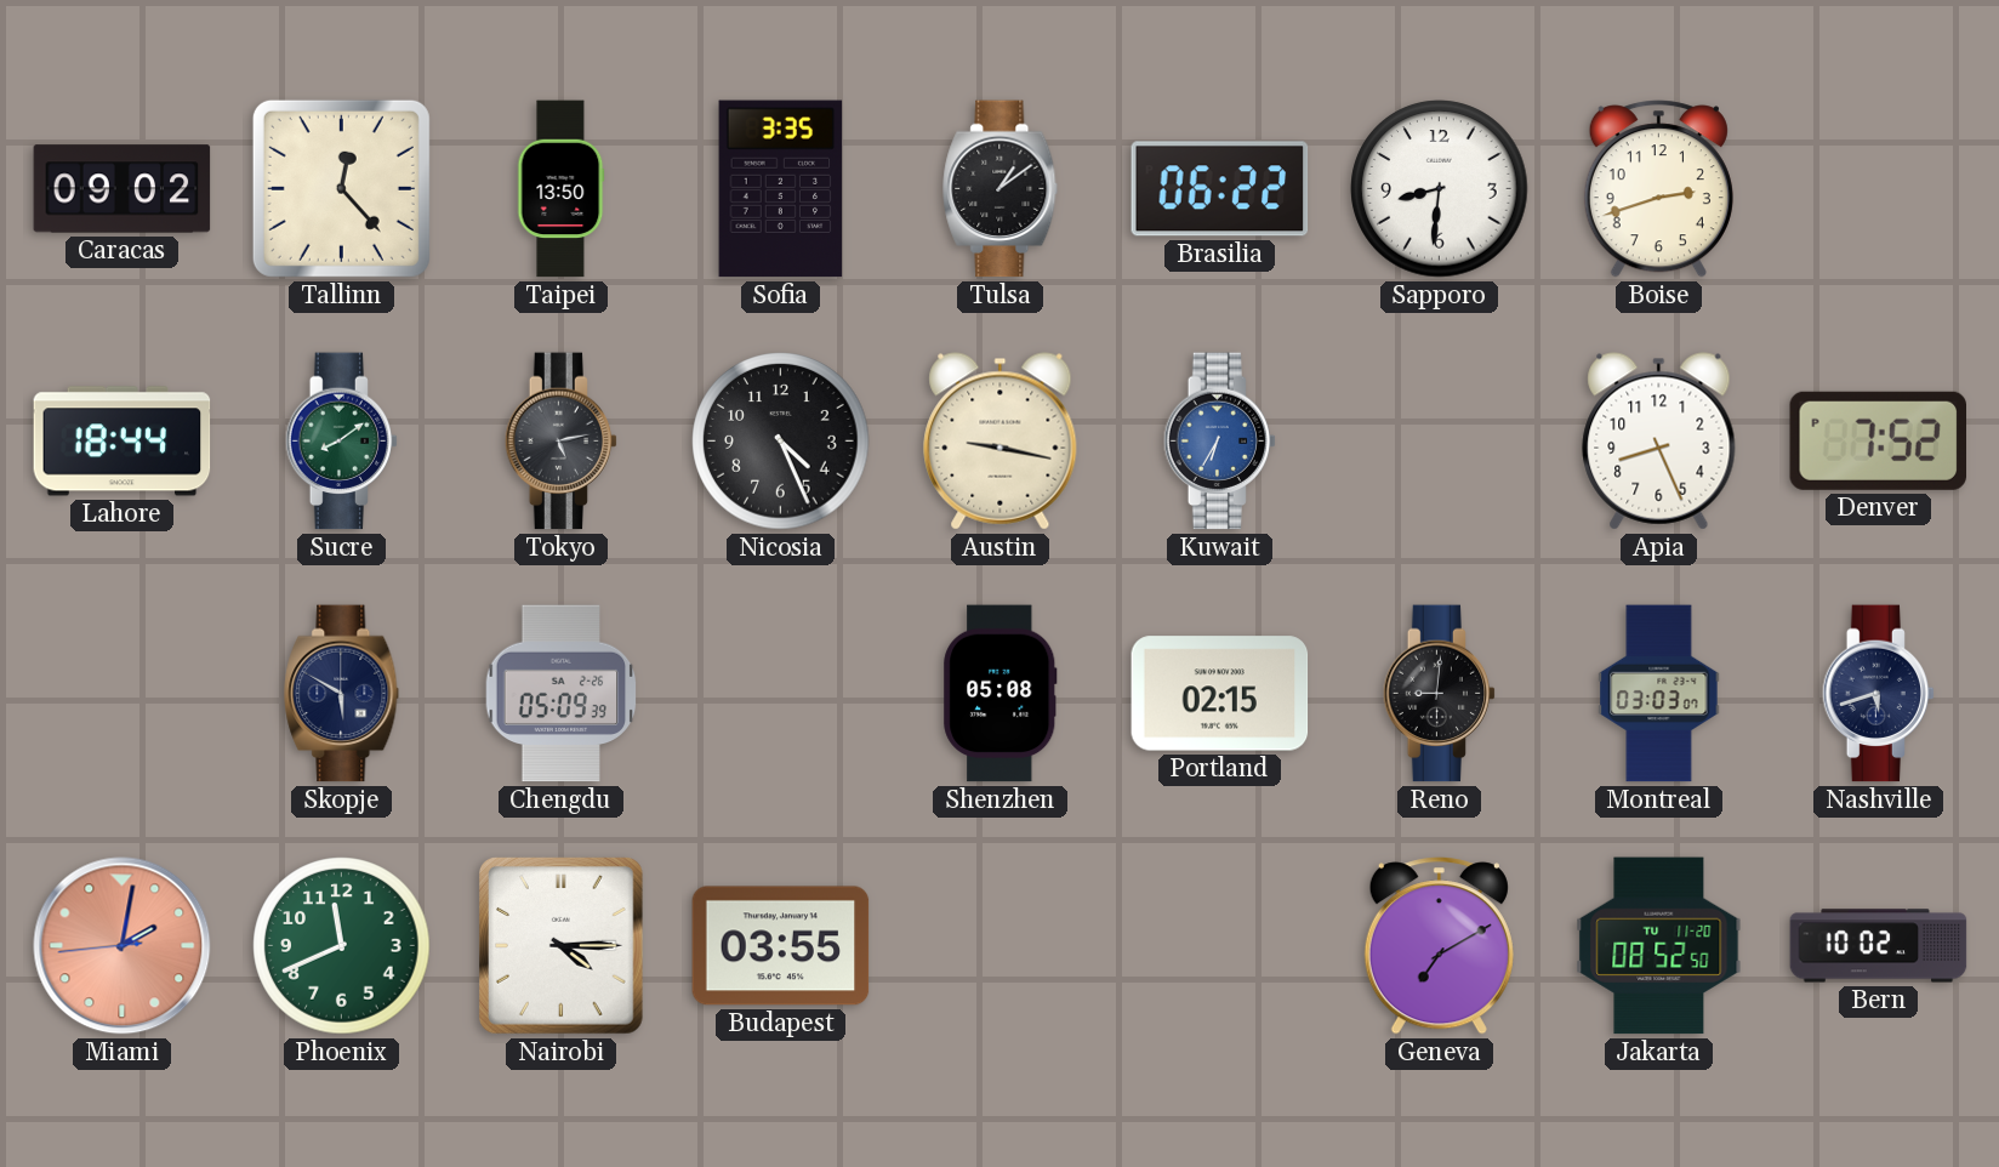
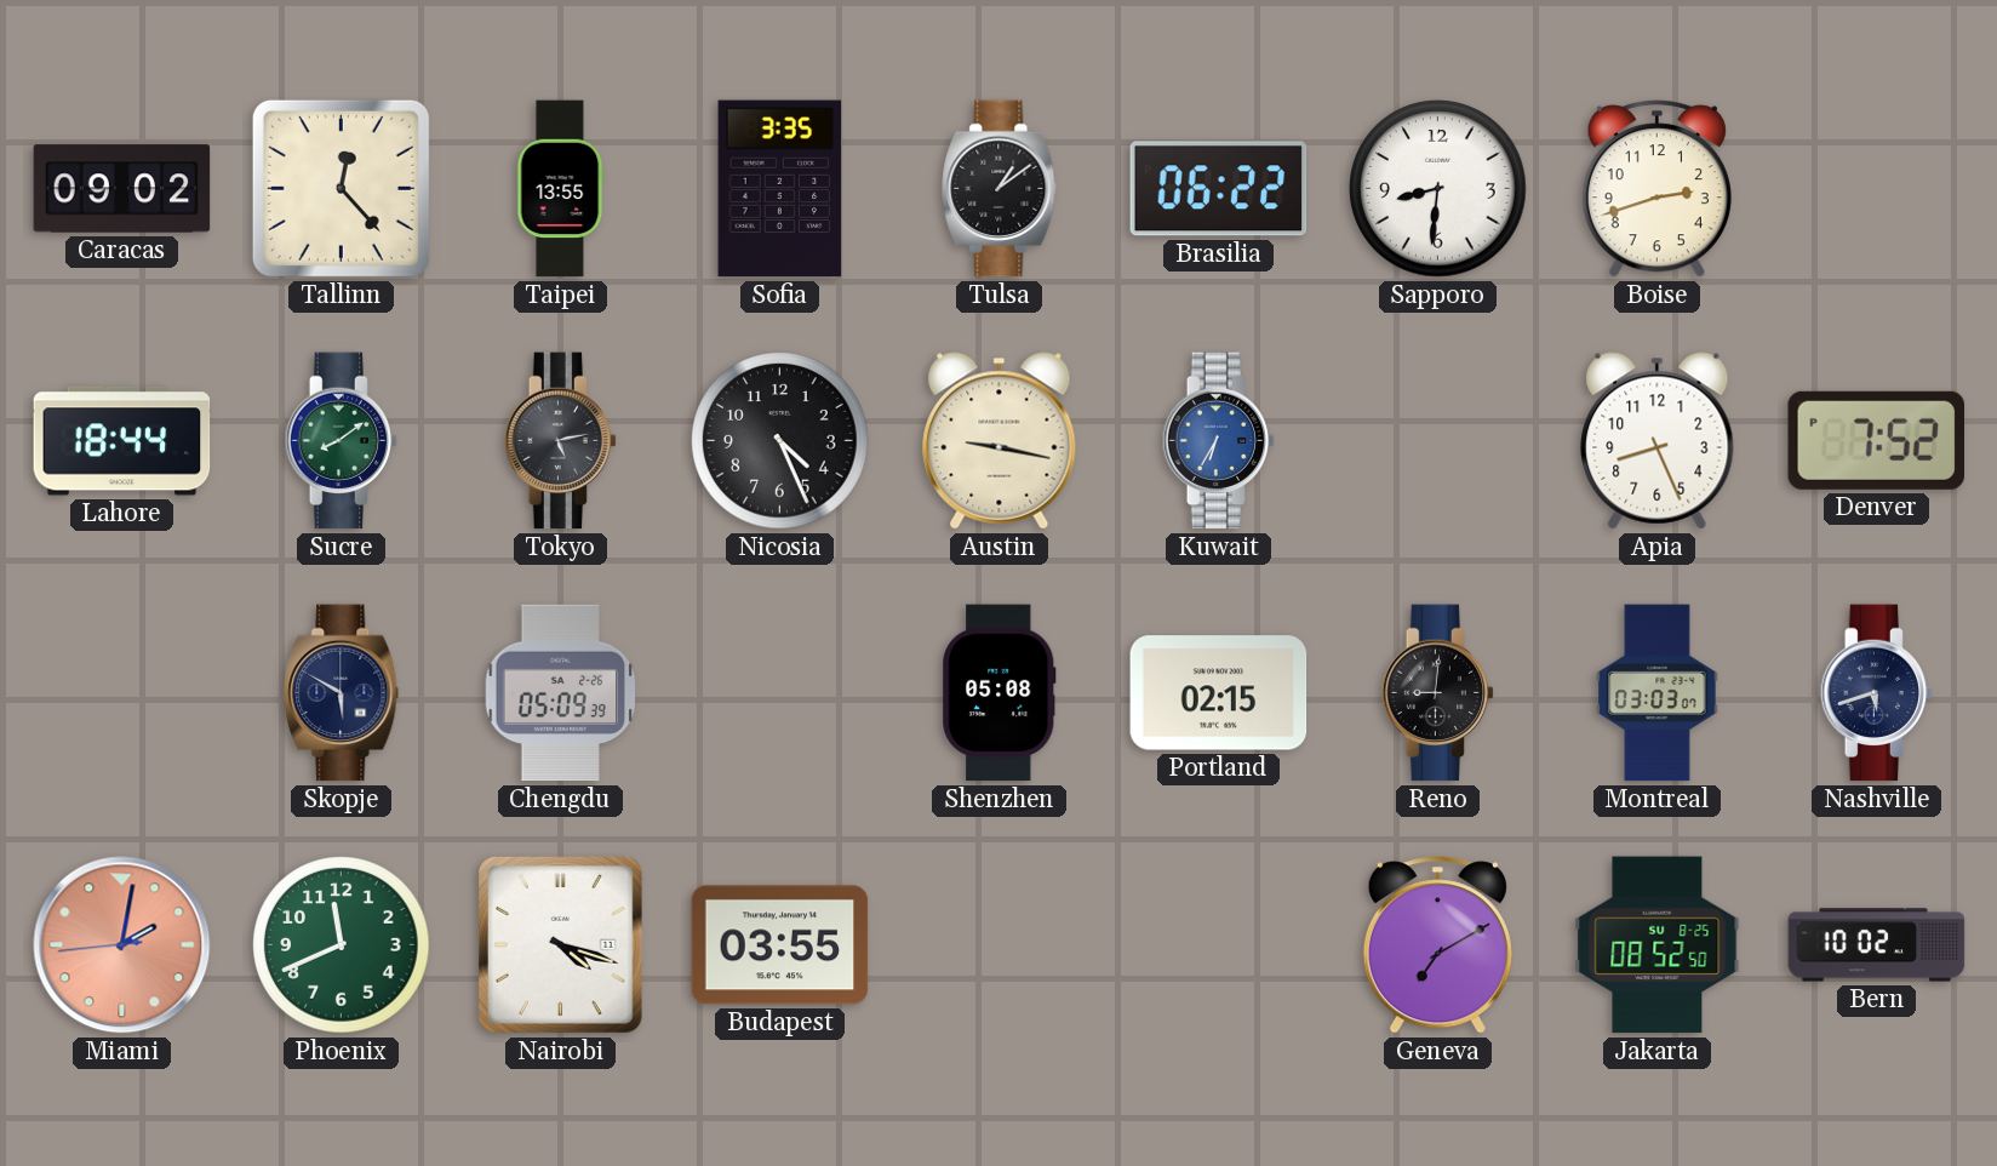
Taipei: 13:50 -> 13:55
Nairobi: 4:15 -> 4:18
Jakarta date: TU 11-20 -> SU 8-25
